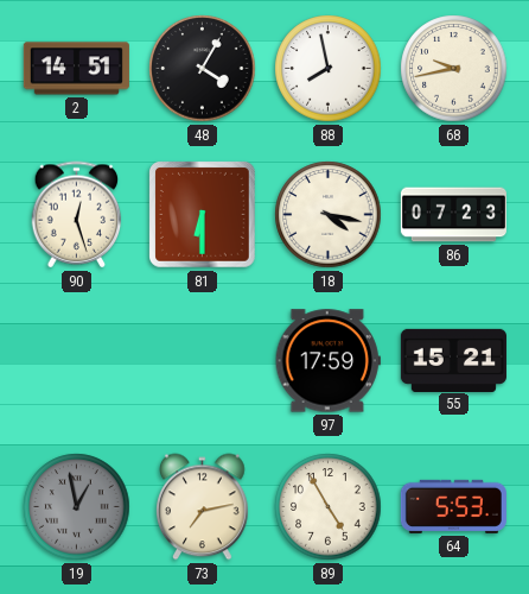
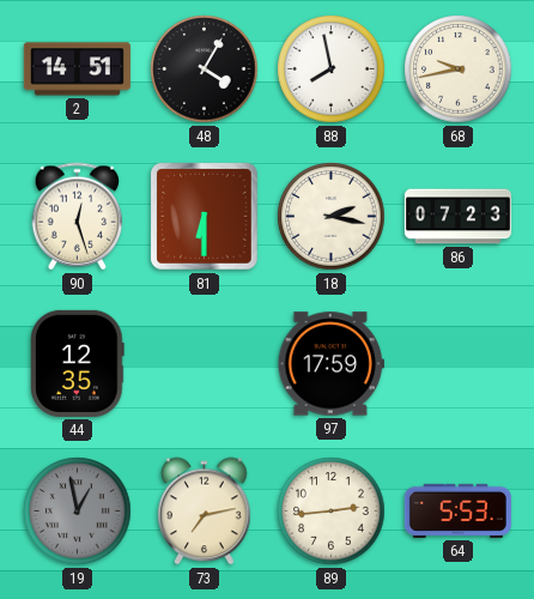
18: 4:17 -> 2:17
44: none -> 12:35
55: 15:21 -> none
89: 4:55 -> 2:44
